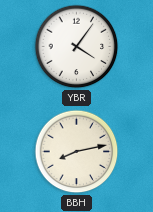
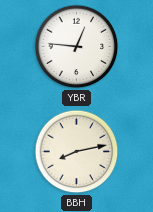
YBR: 4:06 -> 12:46
